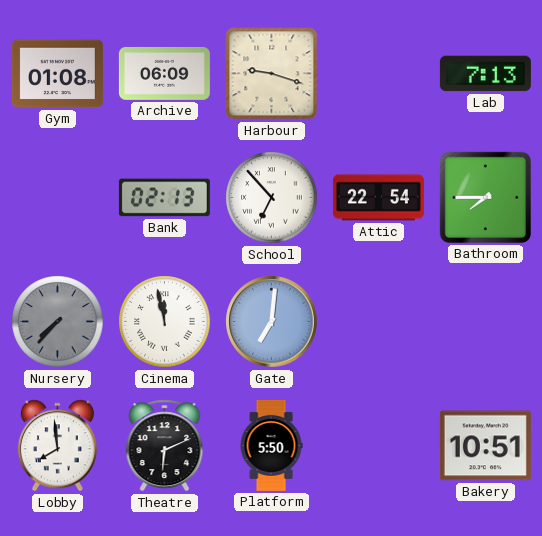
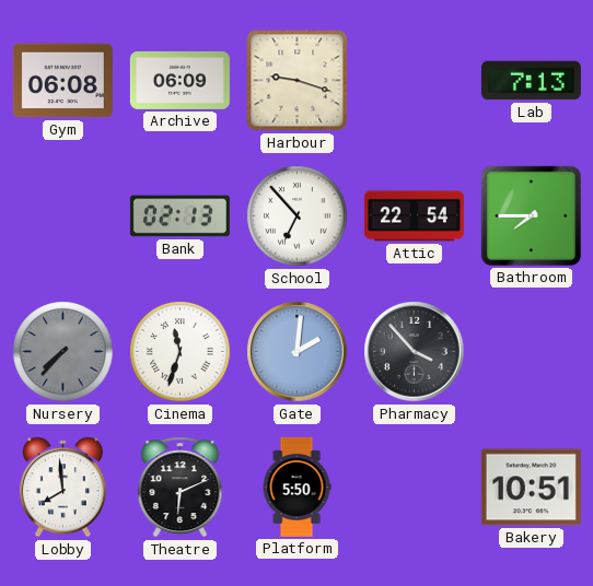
Gym: 01:08 -> 06:08
Cinema: 11:58 -> 11:33
Gate: 7:01 -> 2:01
Pharmacy: none -> 3:53
